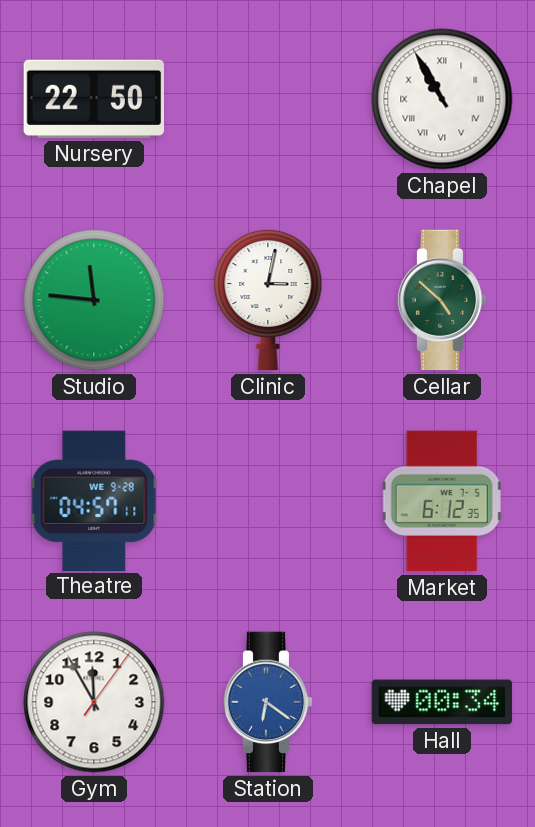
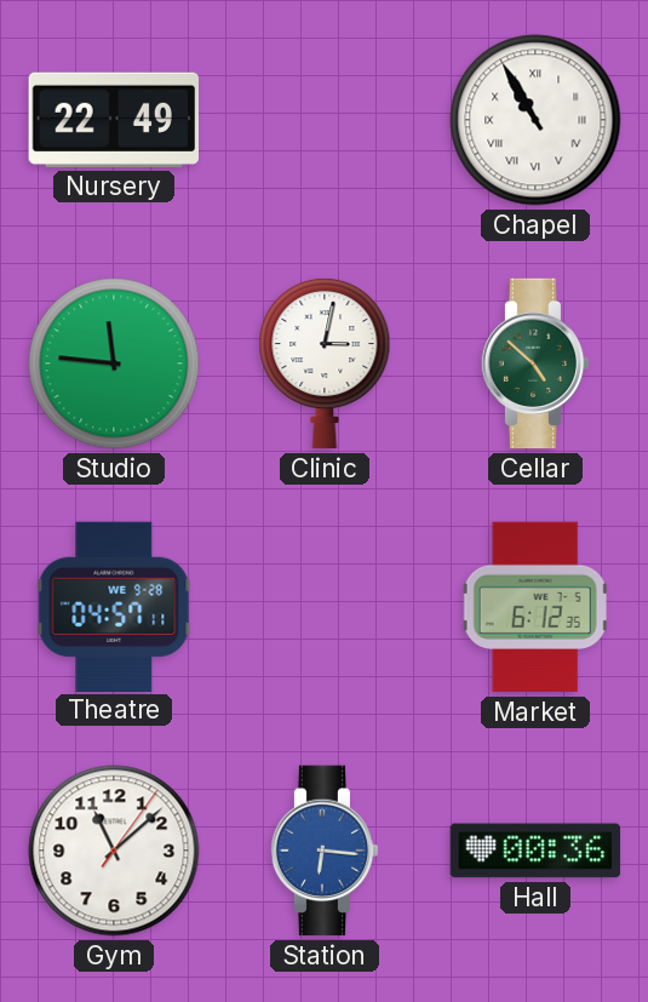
Nursery: 22:50 -> 22:49
Gym: 11:55 -> 11:08
Station: 6:21 -> 6:16
Hall: 00:34 -> 00:36
